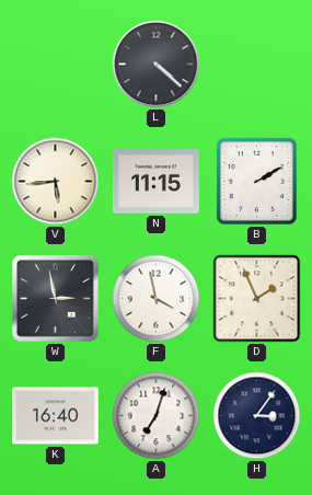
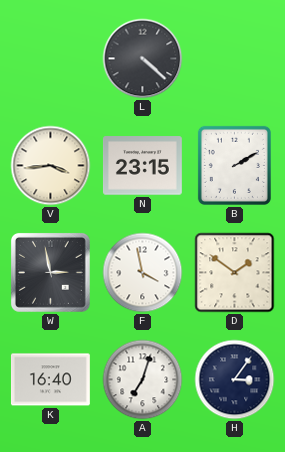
V: 5:44 -> 3:44
N: 11:15 -> 23:15
D: 1:56 -> 1:51
